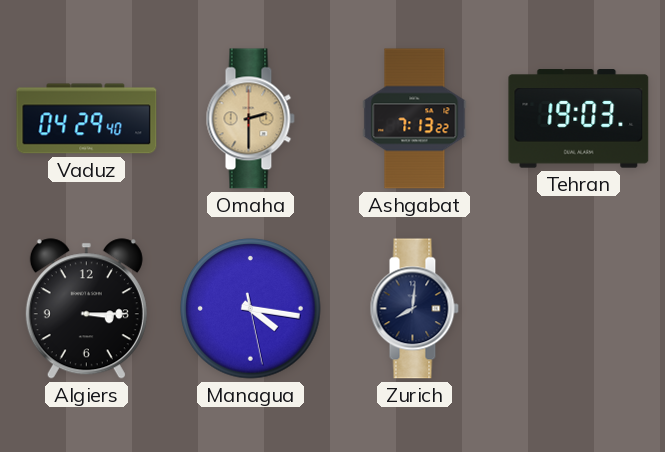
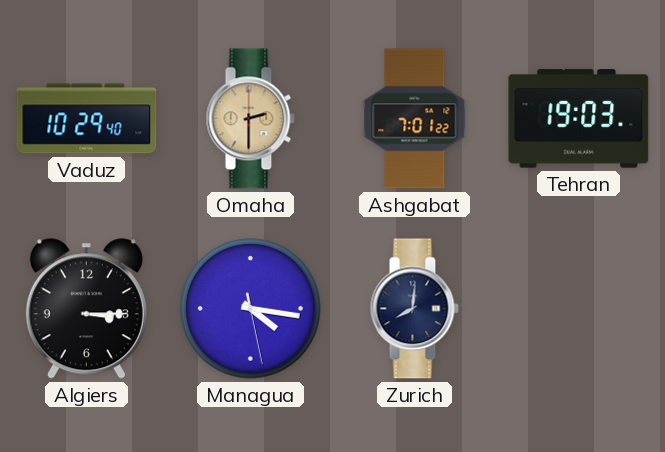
Vaduz: 04:29 -> 10:29
Ashgabat: 7:13 -> 7:01
